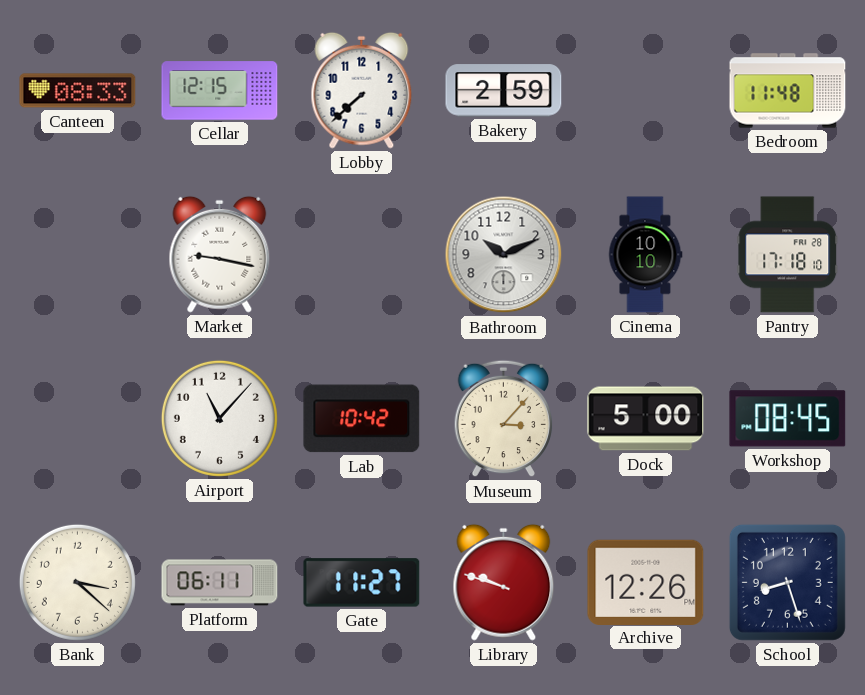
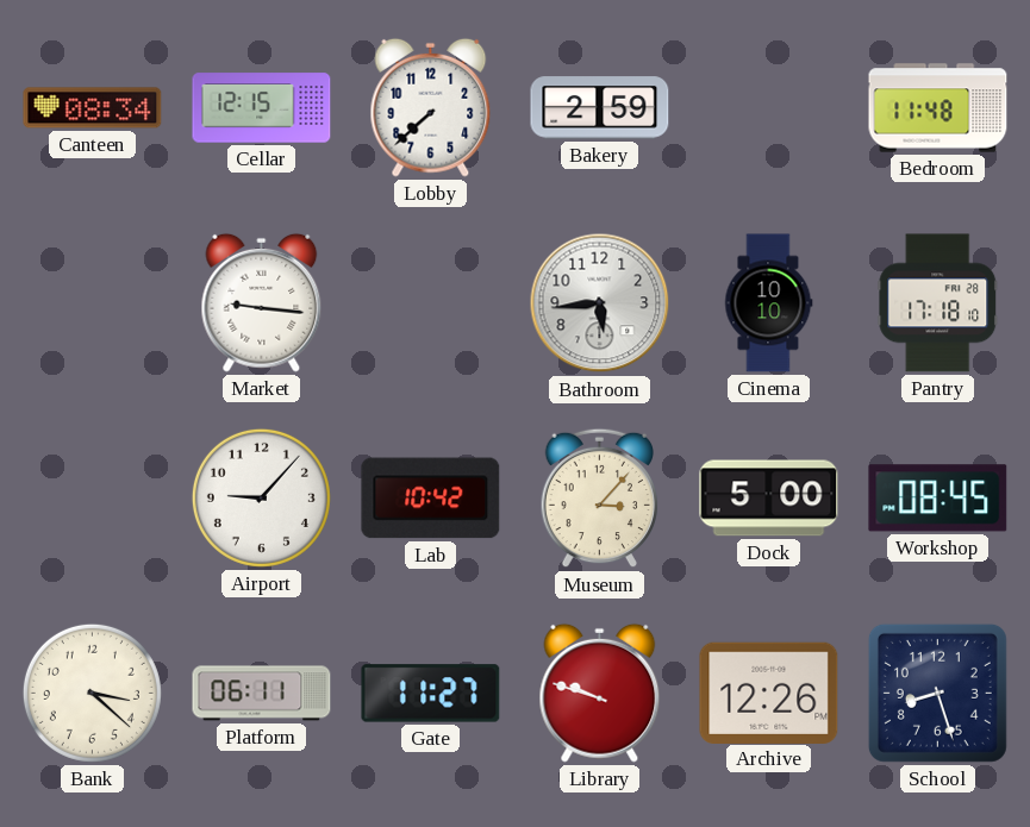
Canteen: 08:33 -> 08:34
Market: 9:17 -> 9:16
Bathroom: 10:11 -> 5:44
Airport: 11:07 -> 9:07
